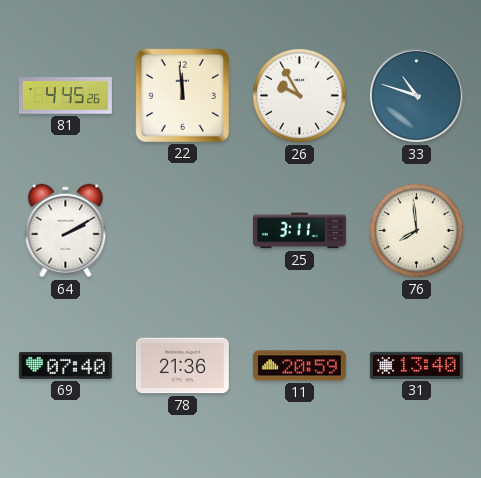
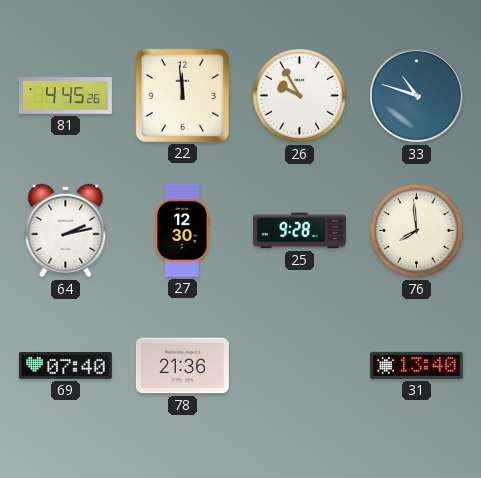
64: 2:10 -> 2:13
27: none -> 12:30
25: 3:11 -> 9:28
11: 20:59 -> none
